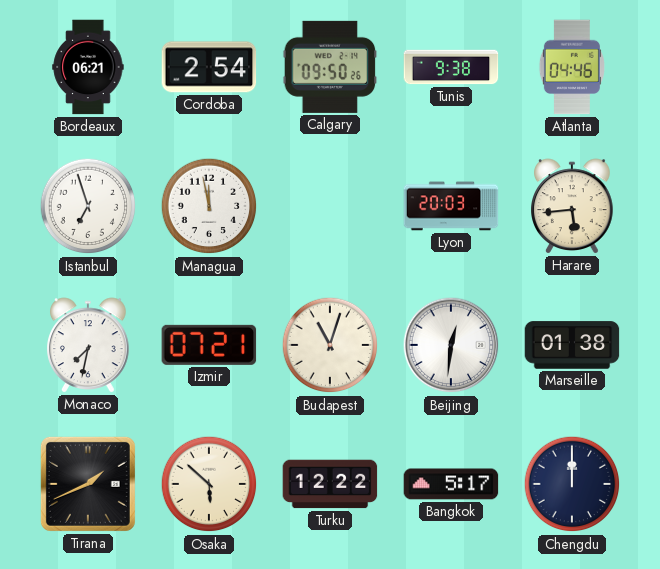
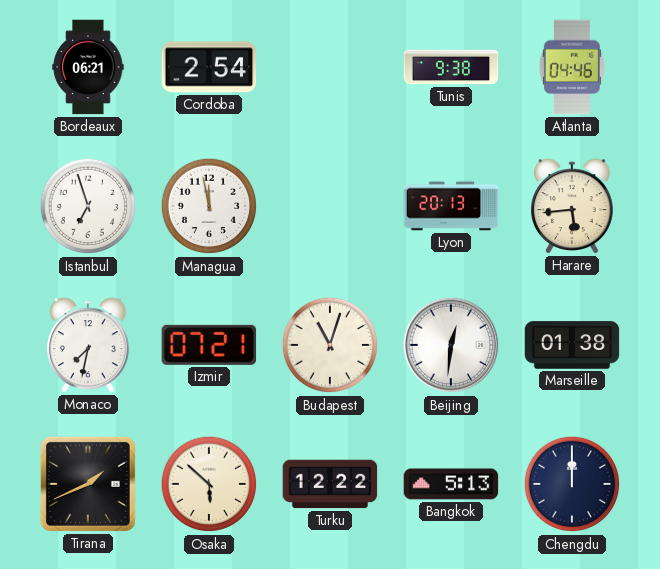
Calgary: 09:50 -> none
Lyon: 20:03 -> 20:13
Bangkok: 5:17 -> 5:13
